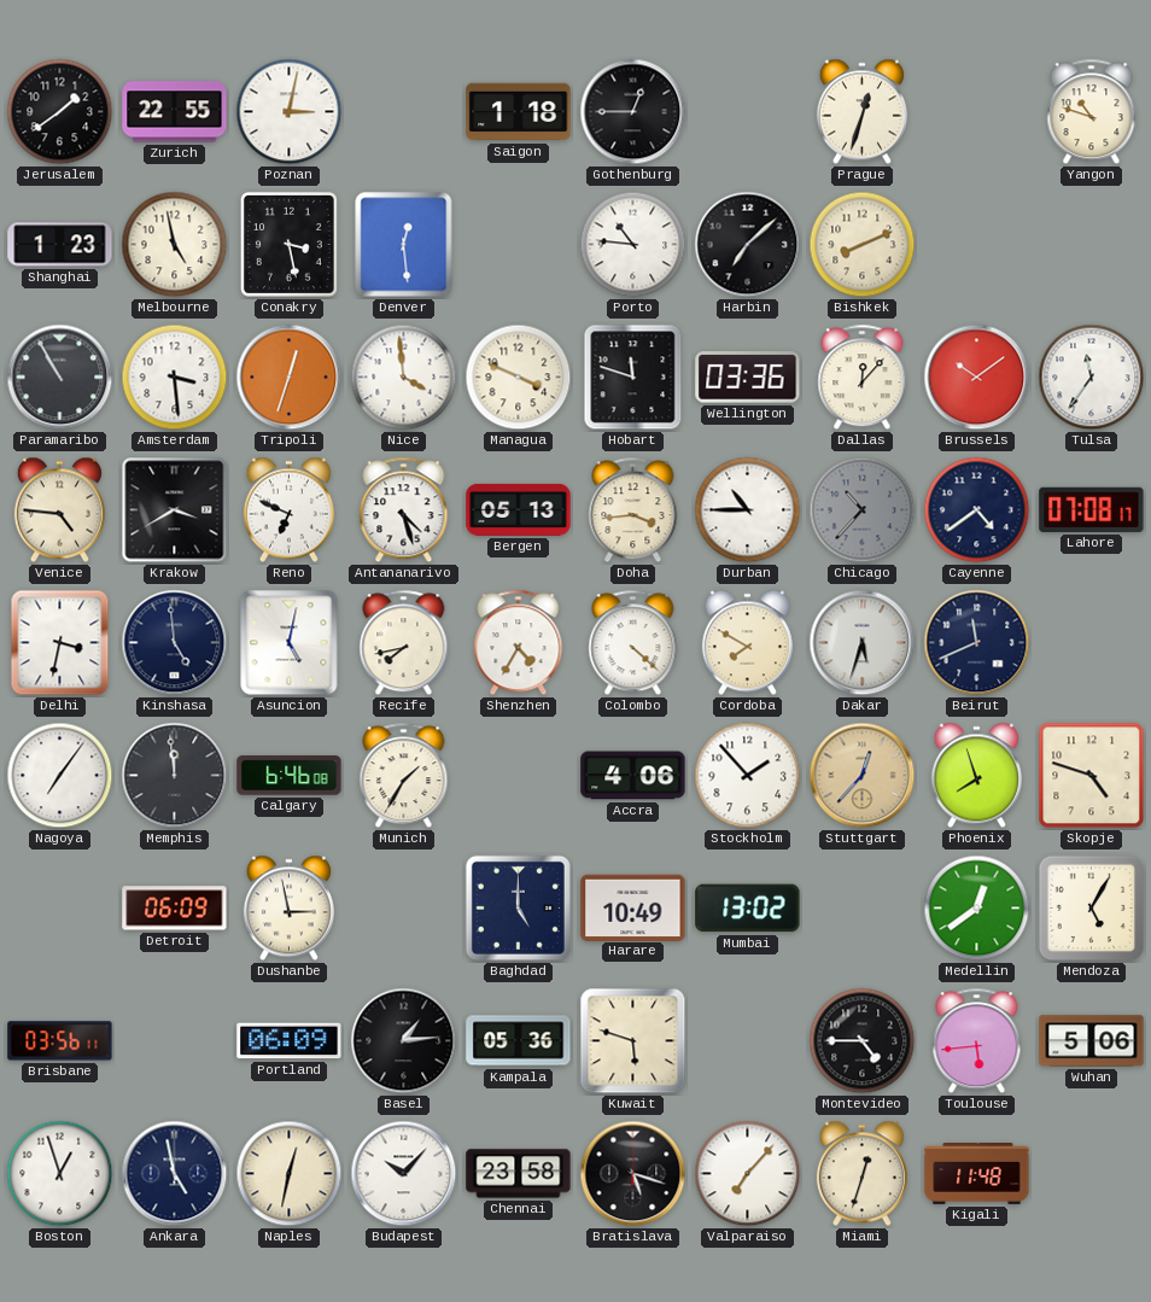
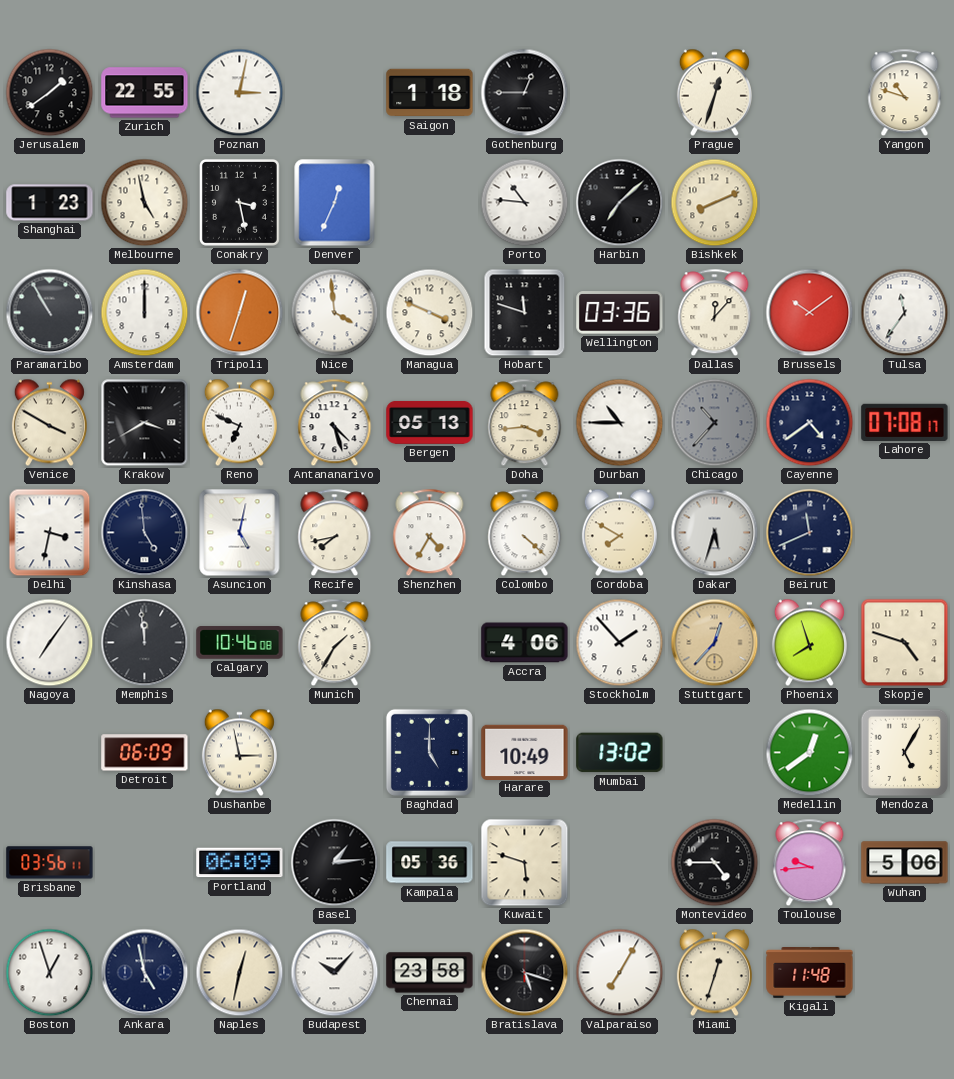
Denver: 12:29 -> 12:34
Amsterdam: 3:29 -> 12:00
Venice: 4:46 -> 3:50
Calgary: 6:46 -> 10:46
Toulouse: 5:44 -> 9:44
Valparaiso: 7:07 -> 7:05
